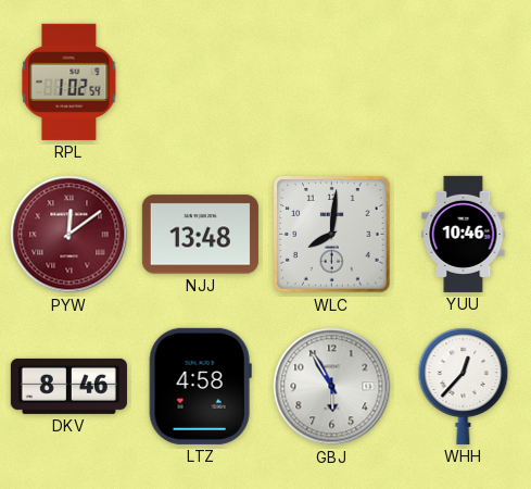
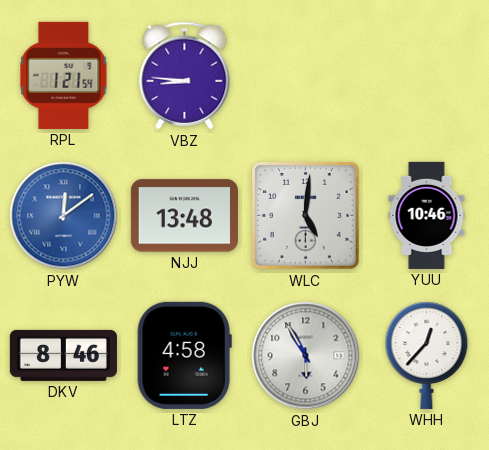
RPL: 1:02 -> 1:21
VBZ: none -> 8:46
PYW dial: burgundy -> blue
WLC: 8:01 -> 5:01
